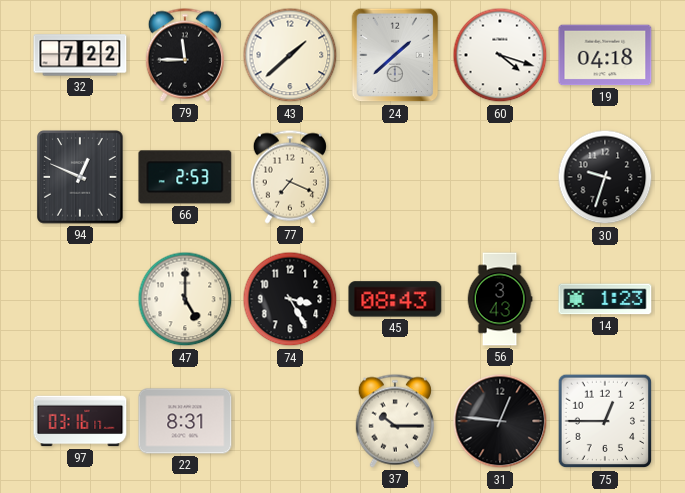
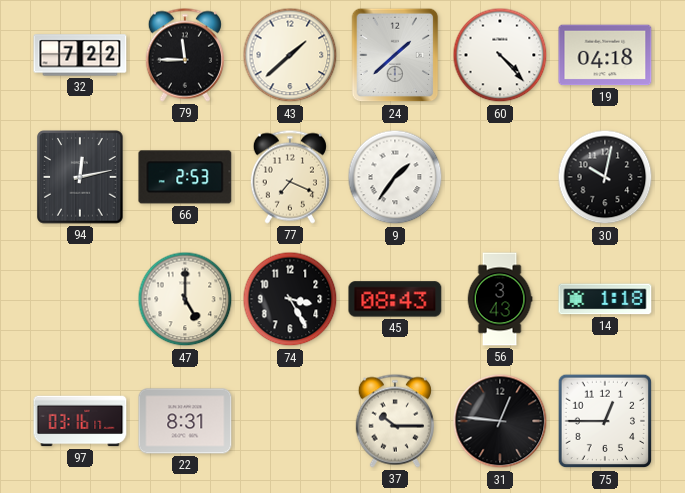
60: 4:18 -> 4:23
94: 12:49 -> 12:13
9: none -> 1:36
30: 9:33 -> 10:02
14: 1:23 -> 1:18
